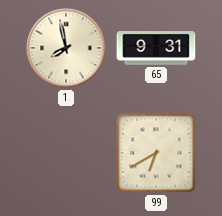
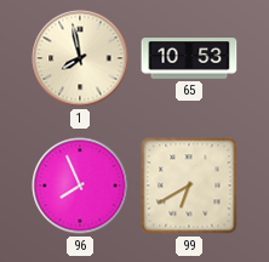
65: 9:31 -> 10:53
96: none -> 7:56
